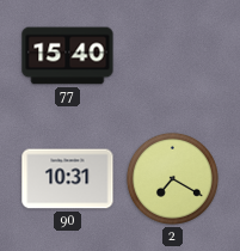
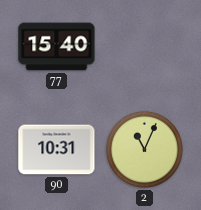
2: 7:20 -> 11:04
